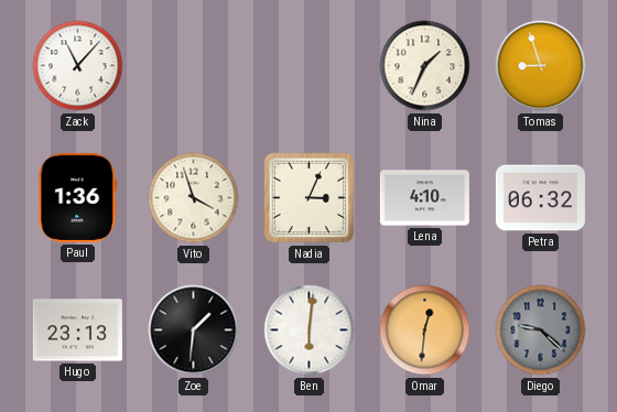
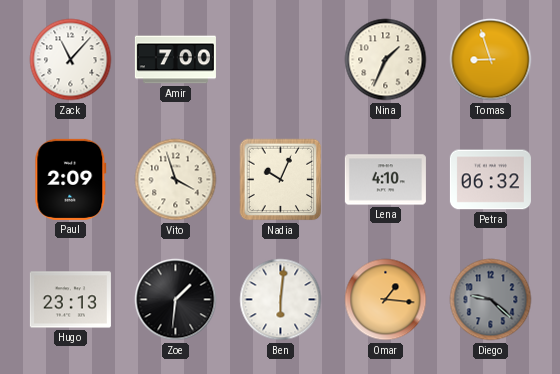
Amir: none -> 7:00
Paul: 1:36 -> 2:09
Nadia: 3:04 -> 10:04
Omar: 12:31 -> 1:16
